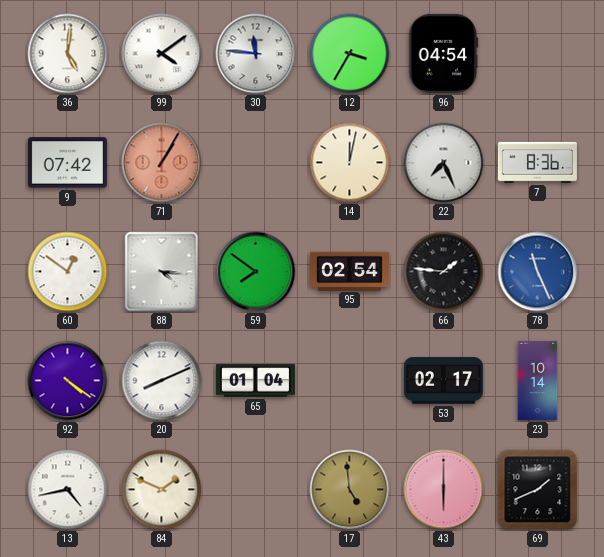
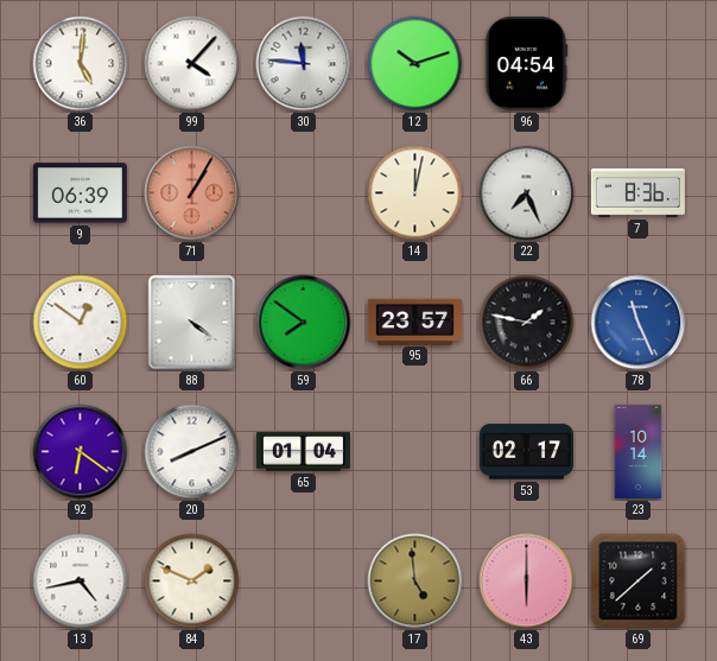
99: 4:09 -> 4:07
12: 3:35 -> 10:12
9: 07:42 -> 06:39
88: 4:16 -> 4:21
95: 02:54 -> 23:57
66: 1:46 -> 1:47
92: 4:21 -> 6:21
69: 1:41 -> 1:38
